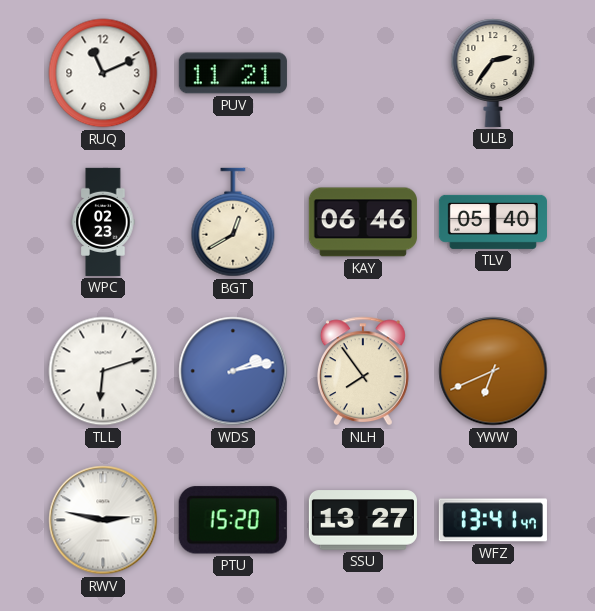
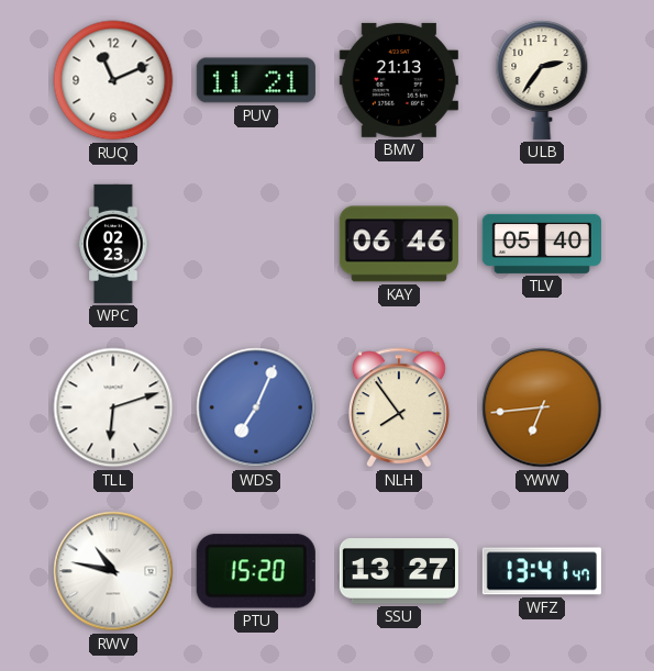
BMV: none -> 21:13
BGT: 12:40 -> none
WDS: 2:13 -> 7:04
YWW: 6:41 -> 6:44
RWV: 2:47 -> 10:47
